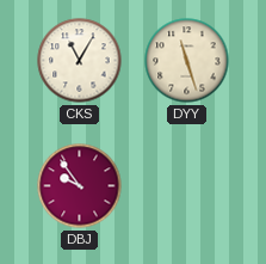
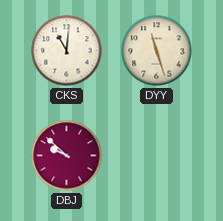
CKS: 11:05 -> 11:01
DBJ: 9:54 -> 9:52
